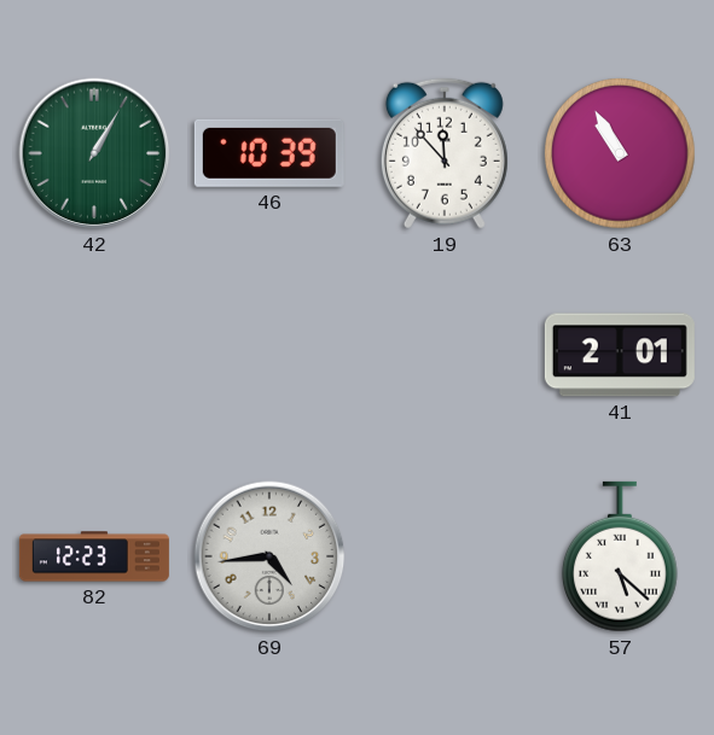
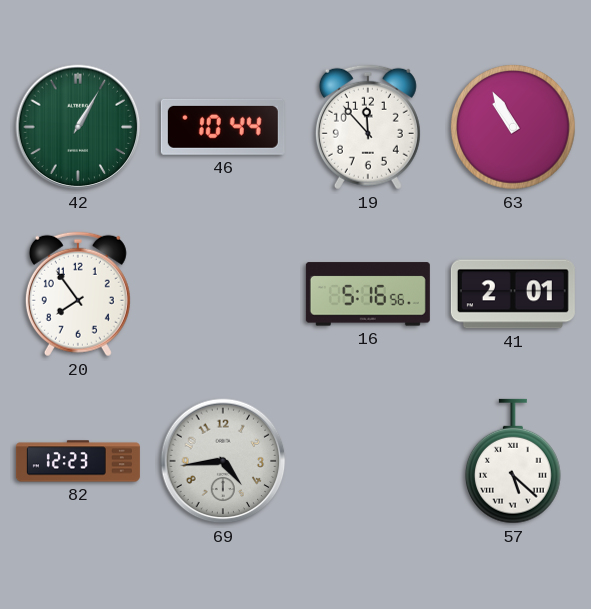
46: 10:39 -> 10:44
20: none -> 7:54
16: none -> 5:16
